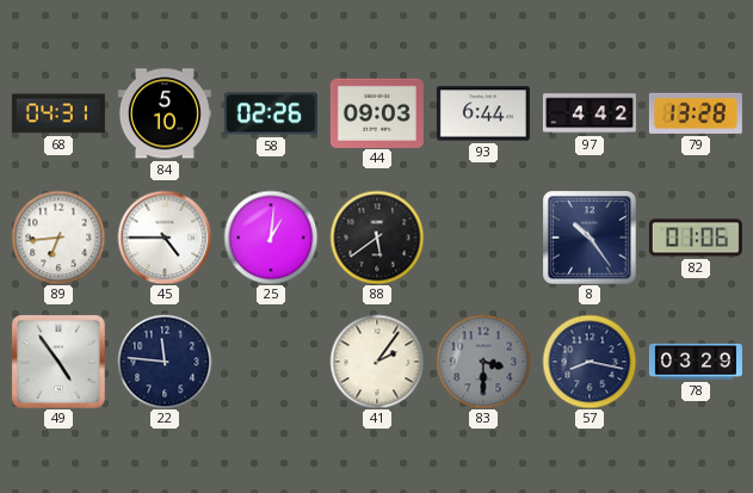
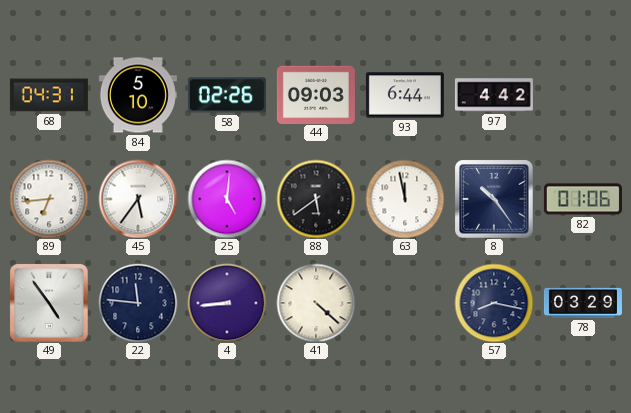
79: 13:28 -> none
45: 4:45 -> 5:36
25: 1:01 -> 5:01
63: none -> 11:58
4: none -> 8:44
41: 2:06 -> 4:22
83: 3:30 -> none
